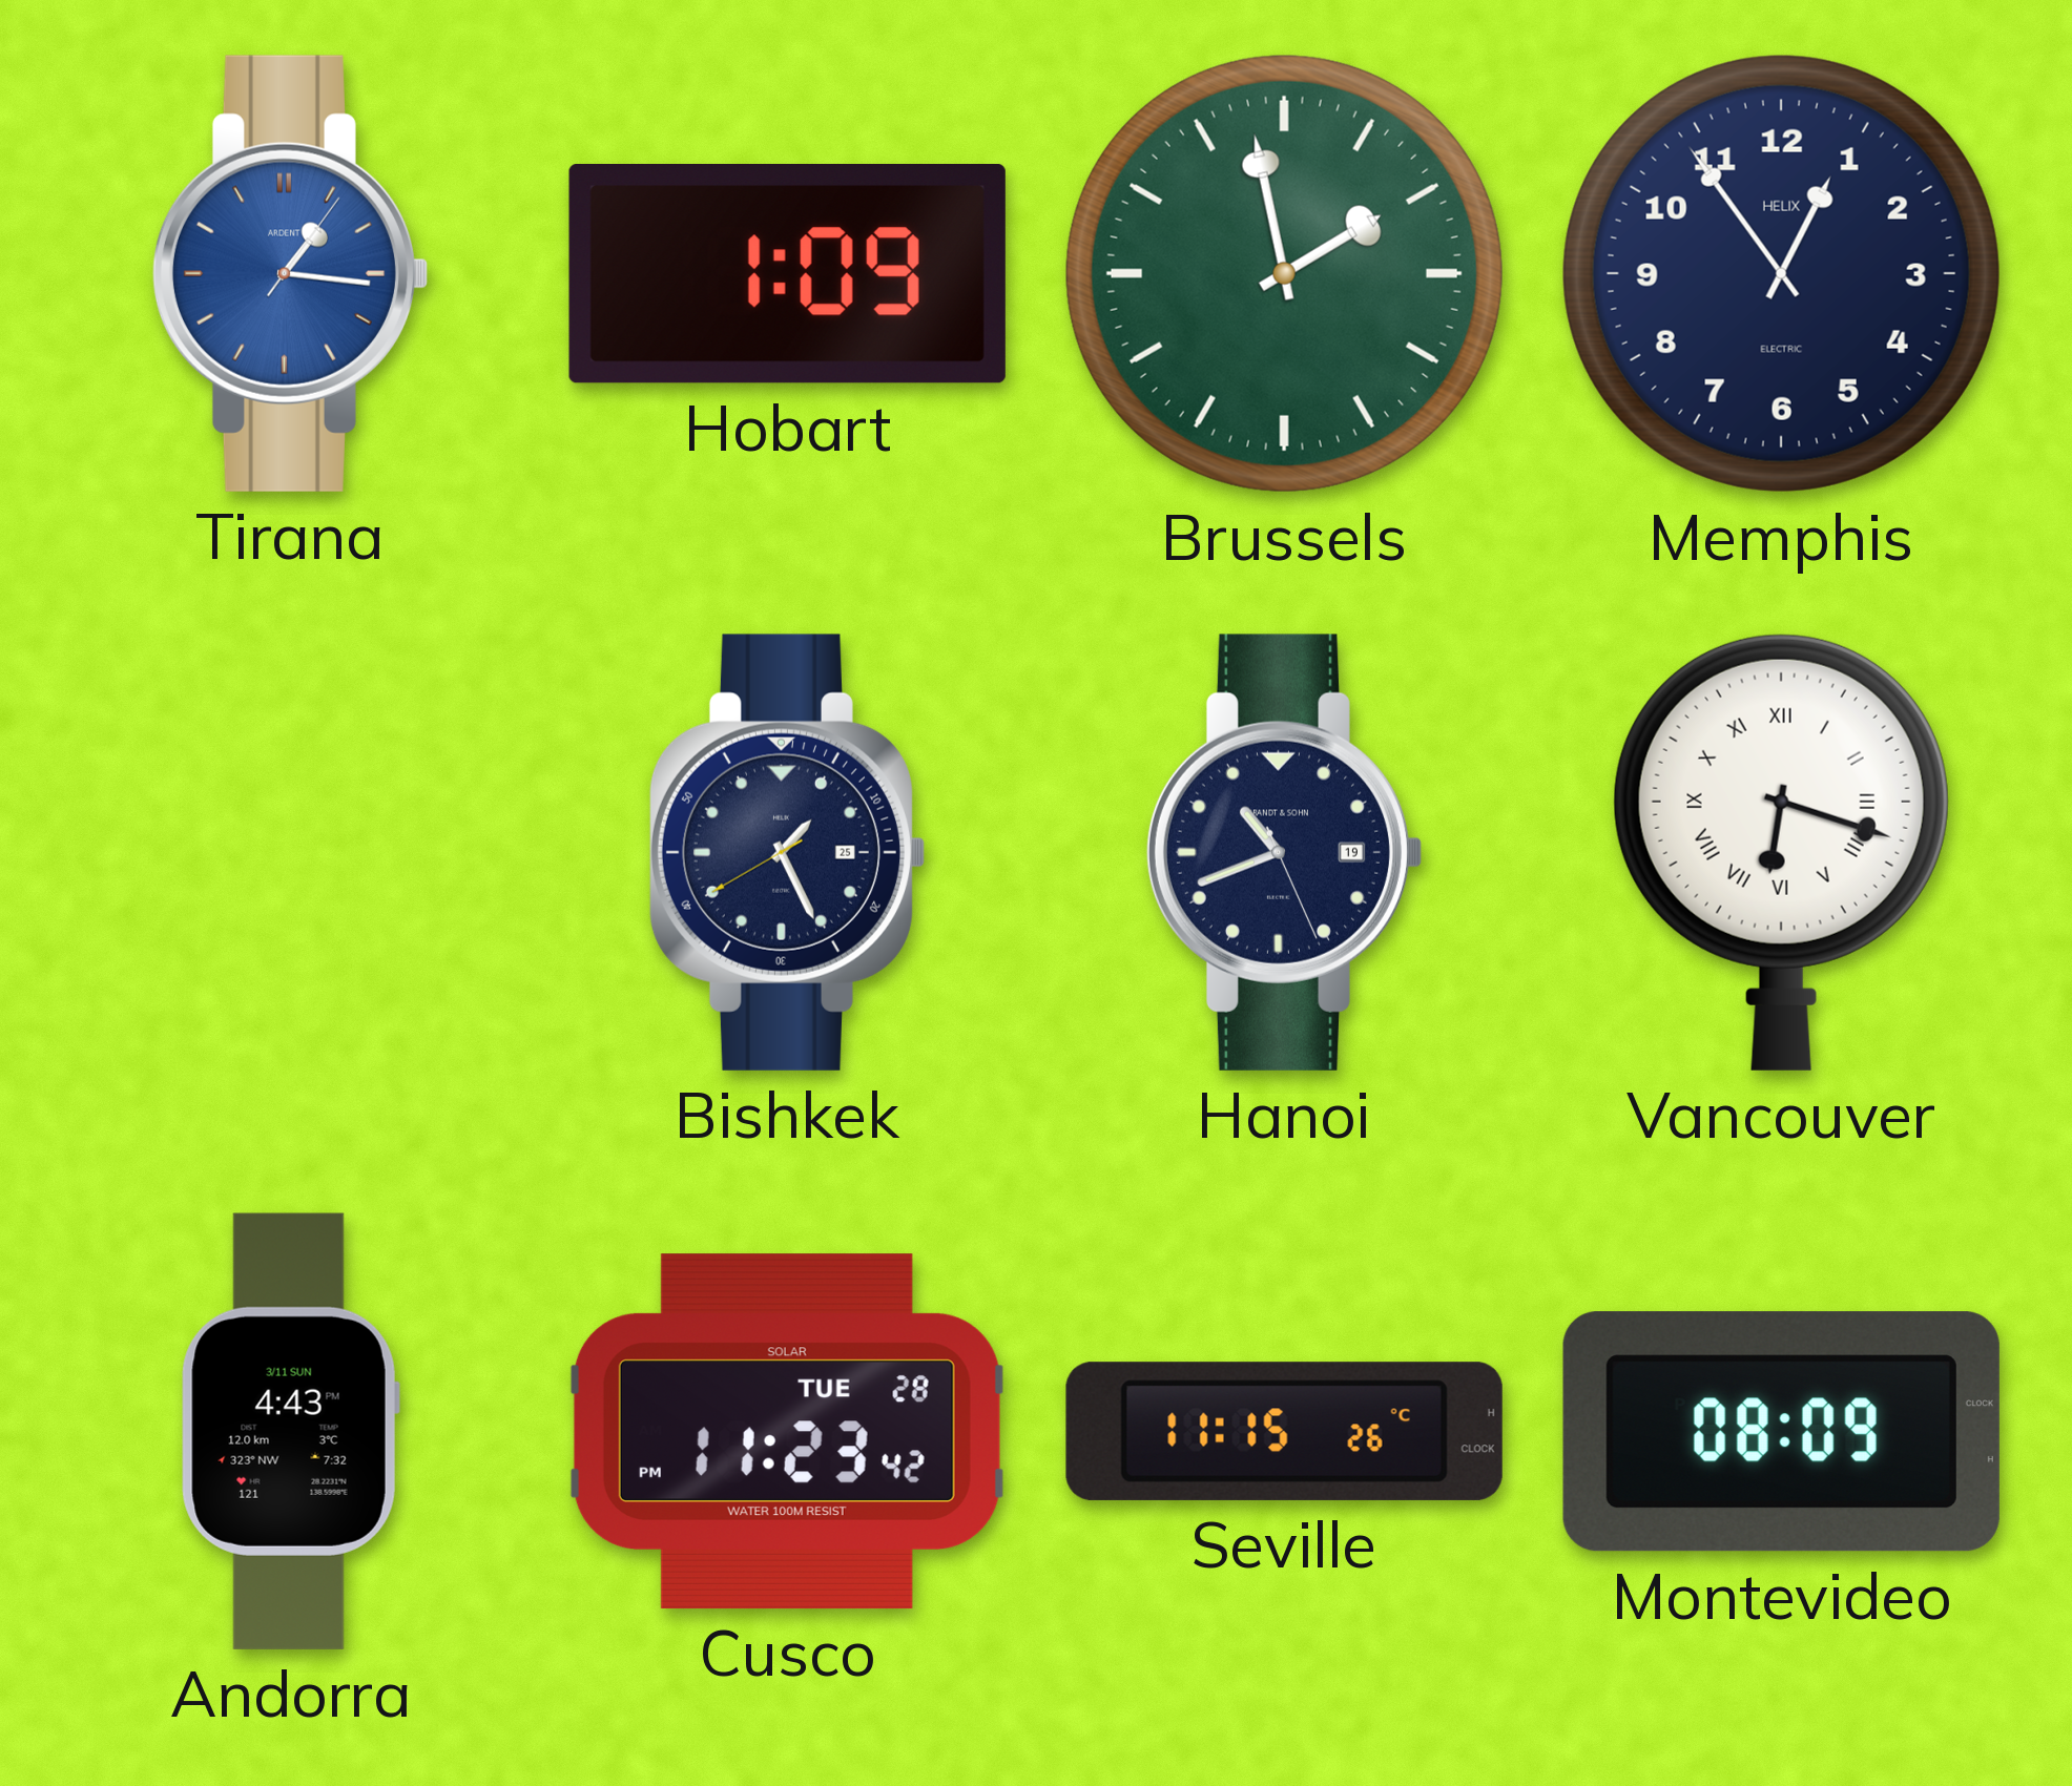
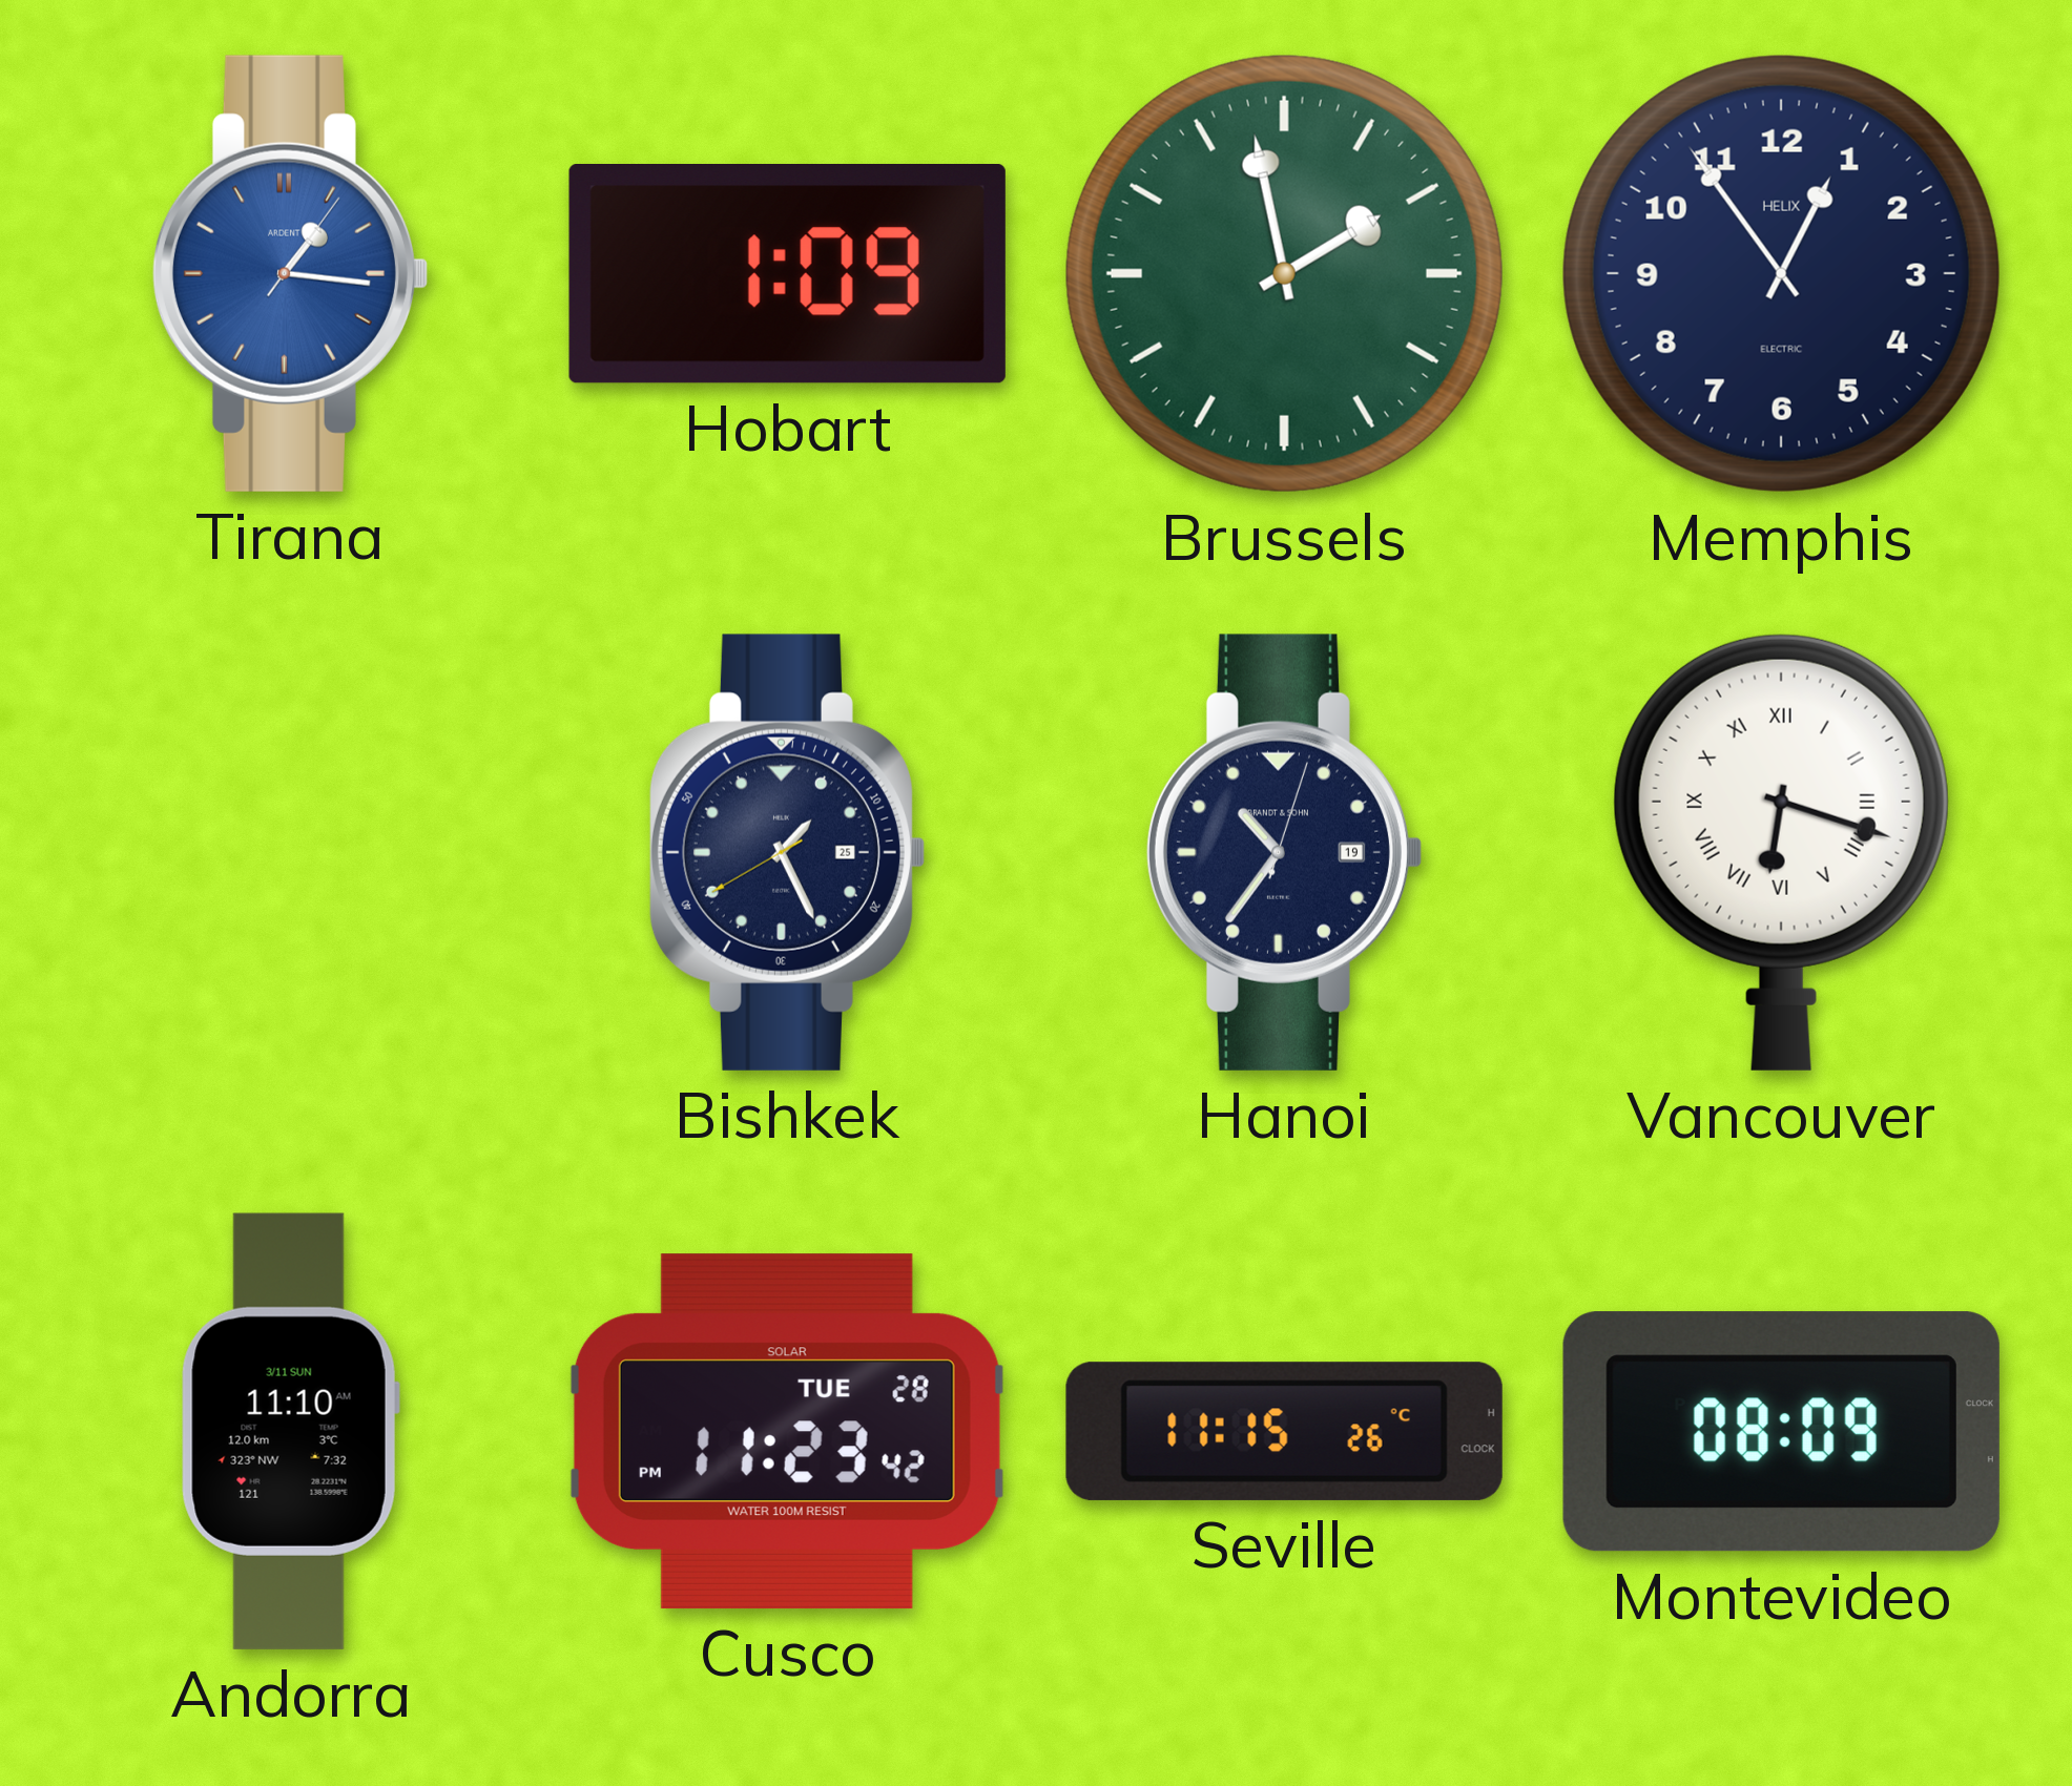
Hanoi: 10:41 -> 10:36
Andorra: 4:43 -> 11:10
